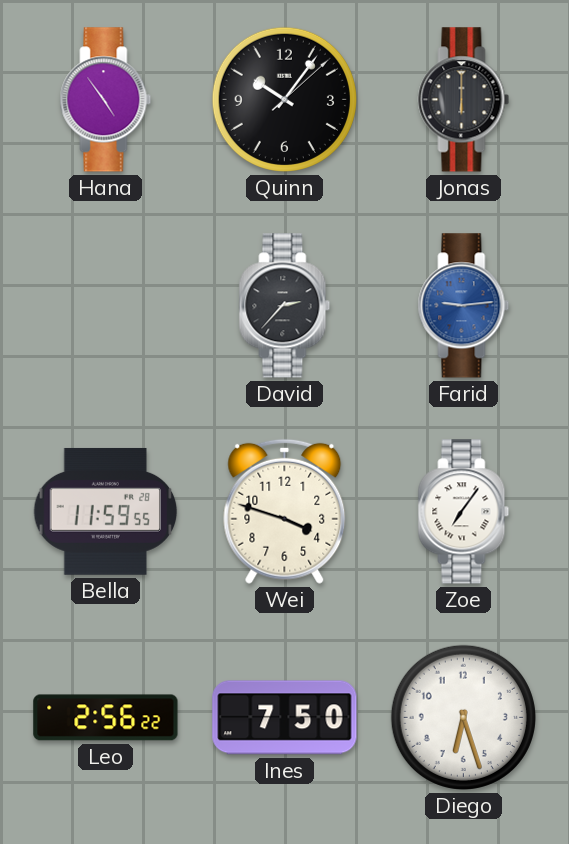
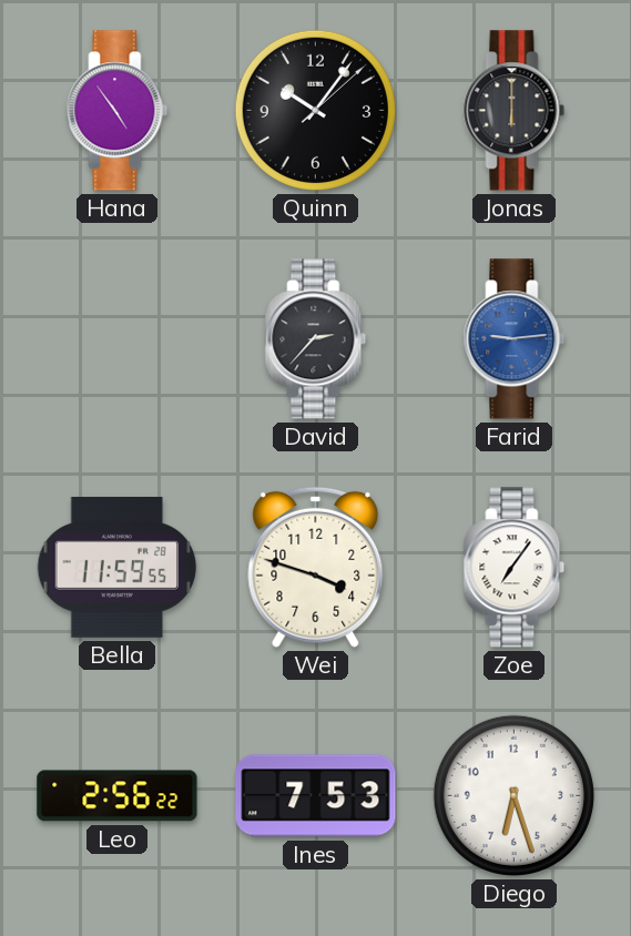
Ines: 7:50 -> 7:53
